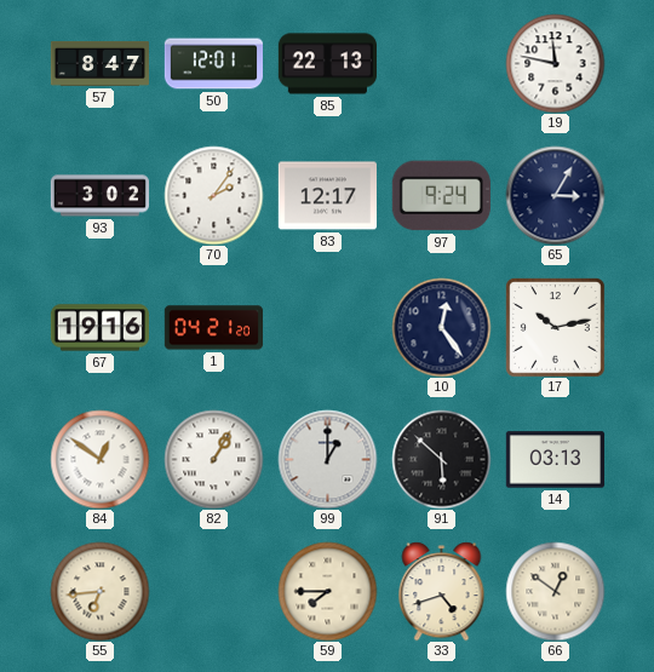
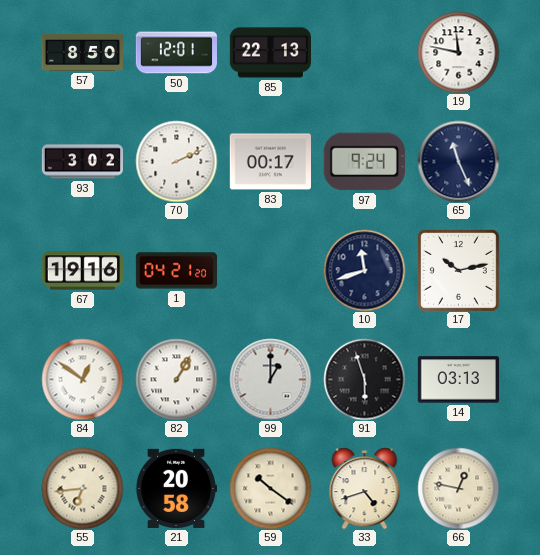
57: 8:47 -> 8:50
70: 2:06 -> 2:11
83: 12:17 -> 00:17
65: 3:05 -> 11:26
10: 12:24 -> 11:42
91: 5:52 -> 5:57
21: none -> 20:58
59: 7:45 -> 10:21
66: 12:51 -> 12:47
